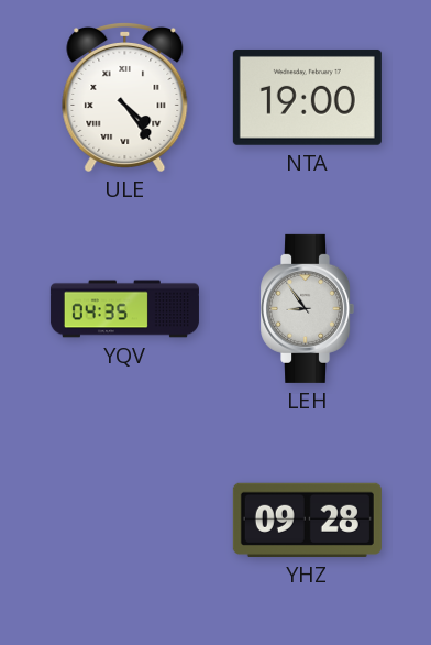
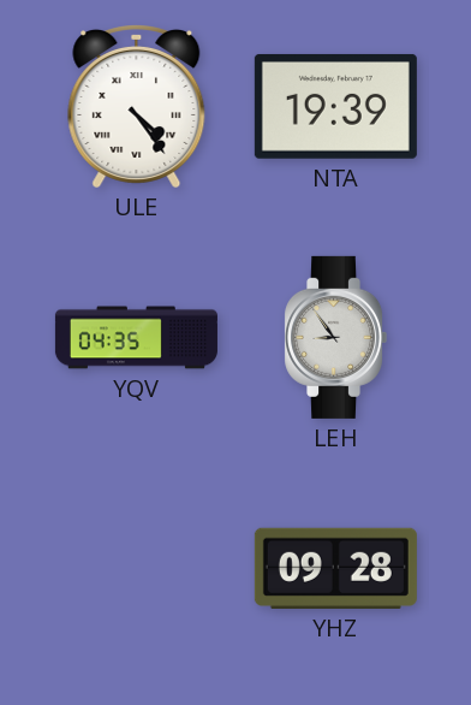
NTA: 19:00 -> 19:39
